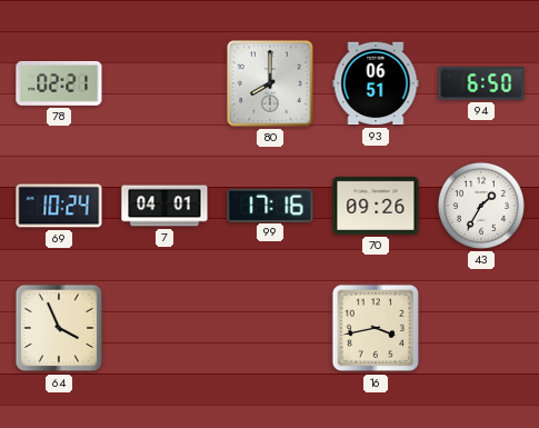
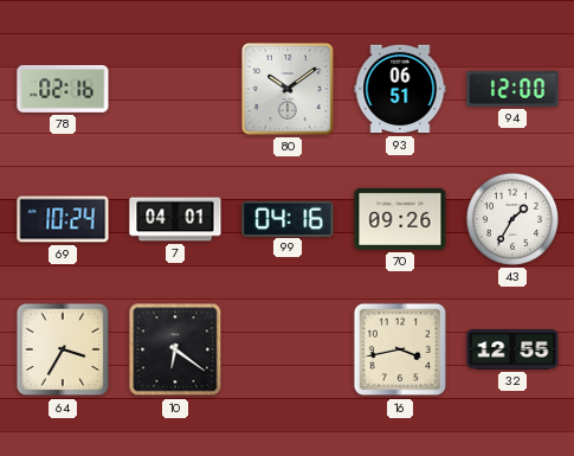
78: 02:21 -> 02:16
80: 8:00 -> 10:09
94: 6:50 -> 12:00
99: 17:16 -> 04:16
64: 3:56 -> 3:35
10: none -> 6:21
32: none -> 12:55
